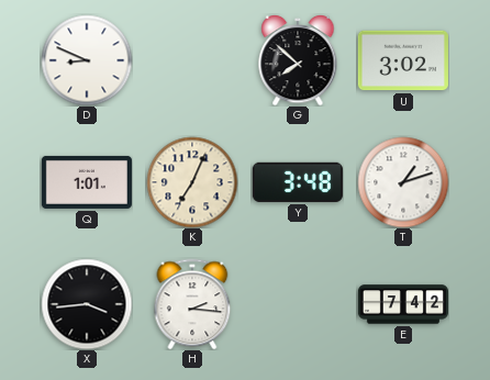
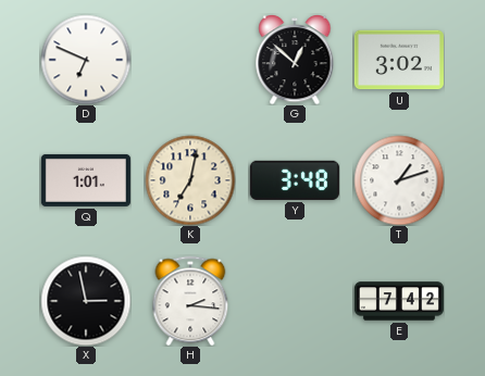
D: 8:49 -> 6:49
G: 7:52 -> 12:52
K: 7:04 -> 7:02
X: 3:44 -> 2:58
